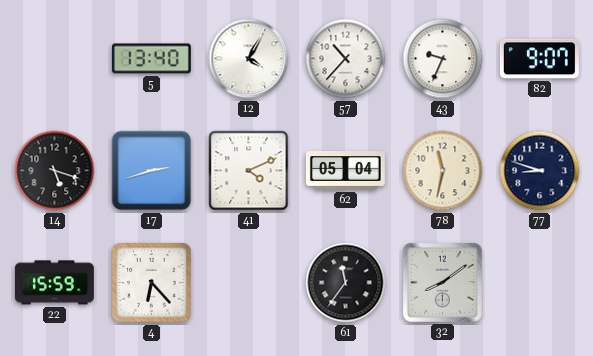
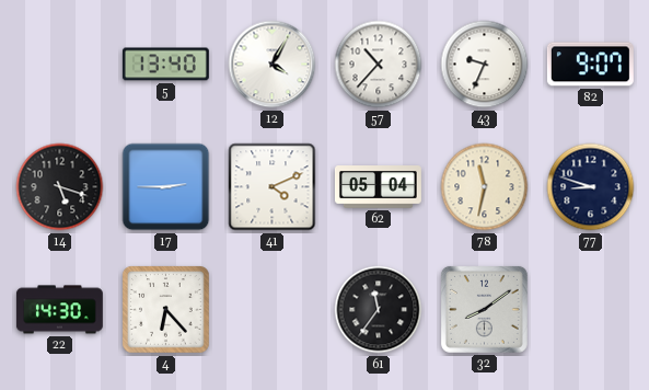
17: 2:42 -> 2:45
22: 15:59 -> 14:30
